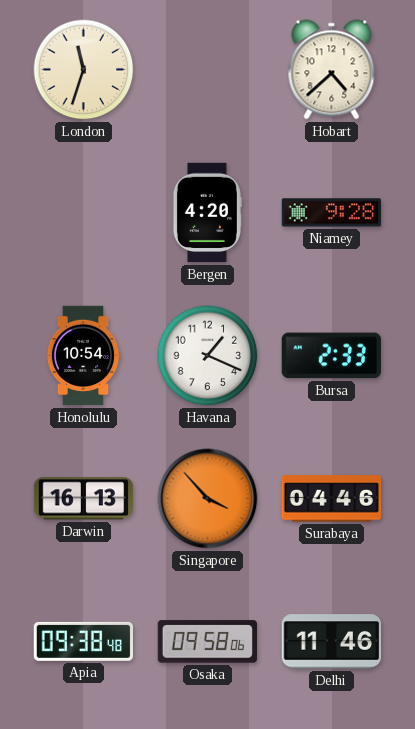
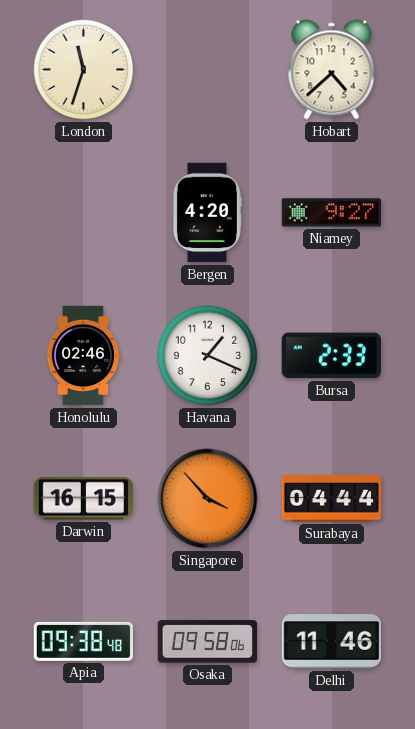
Niamey: 9:28 -> 9:27
Honolulu: 10:54 -> 02:46
Darwin: 16:13 -> 16:15
Surabaya: 04:46 -> 04:44
